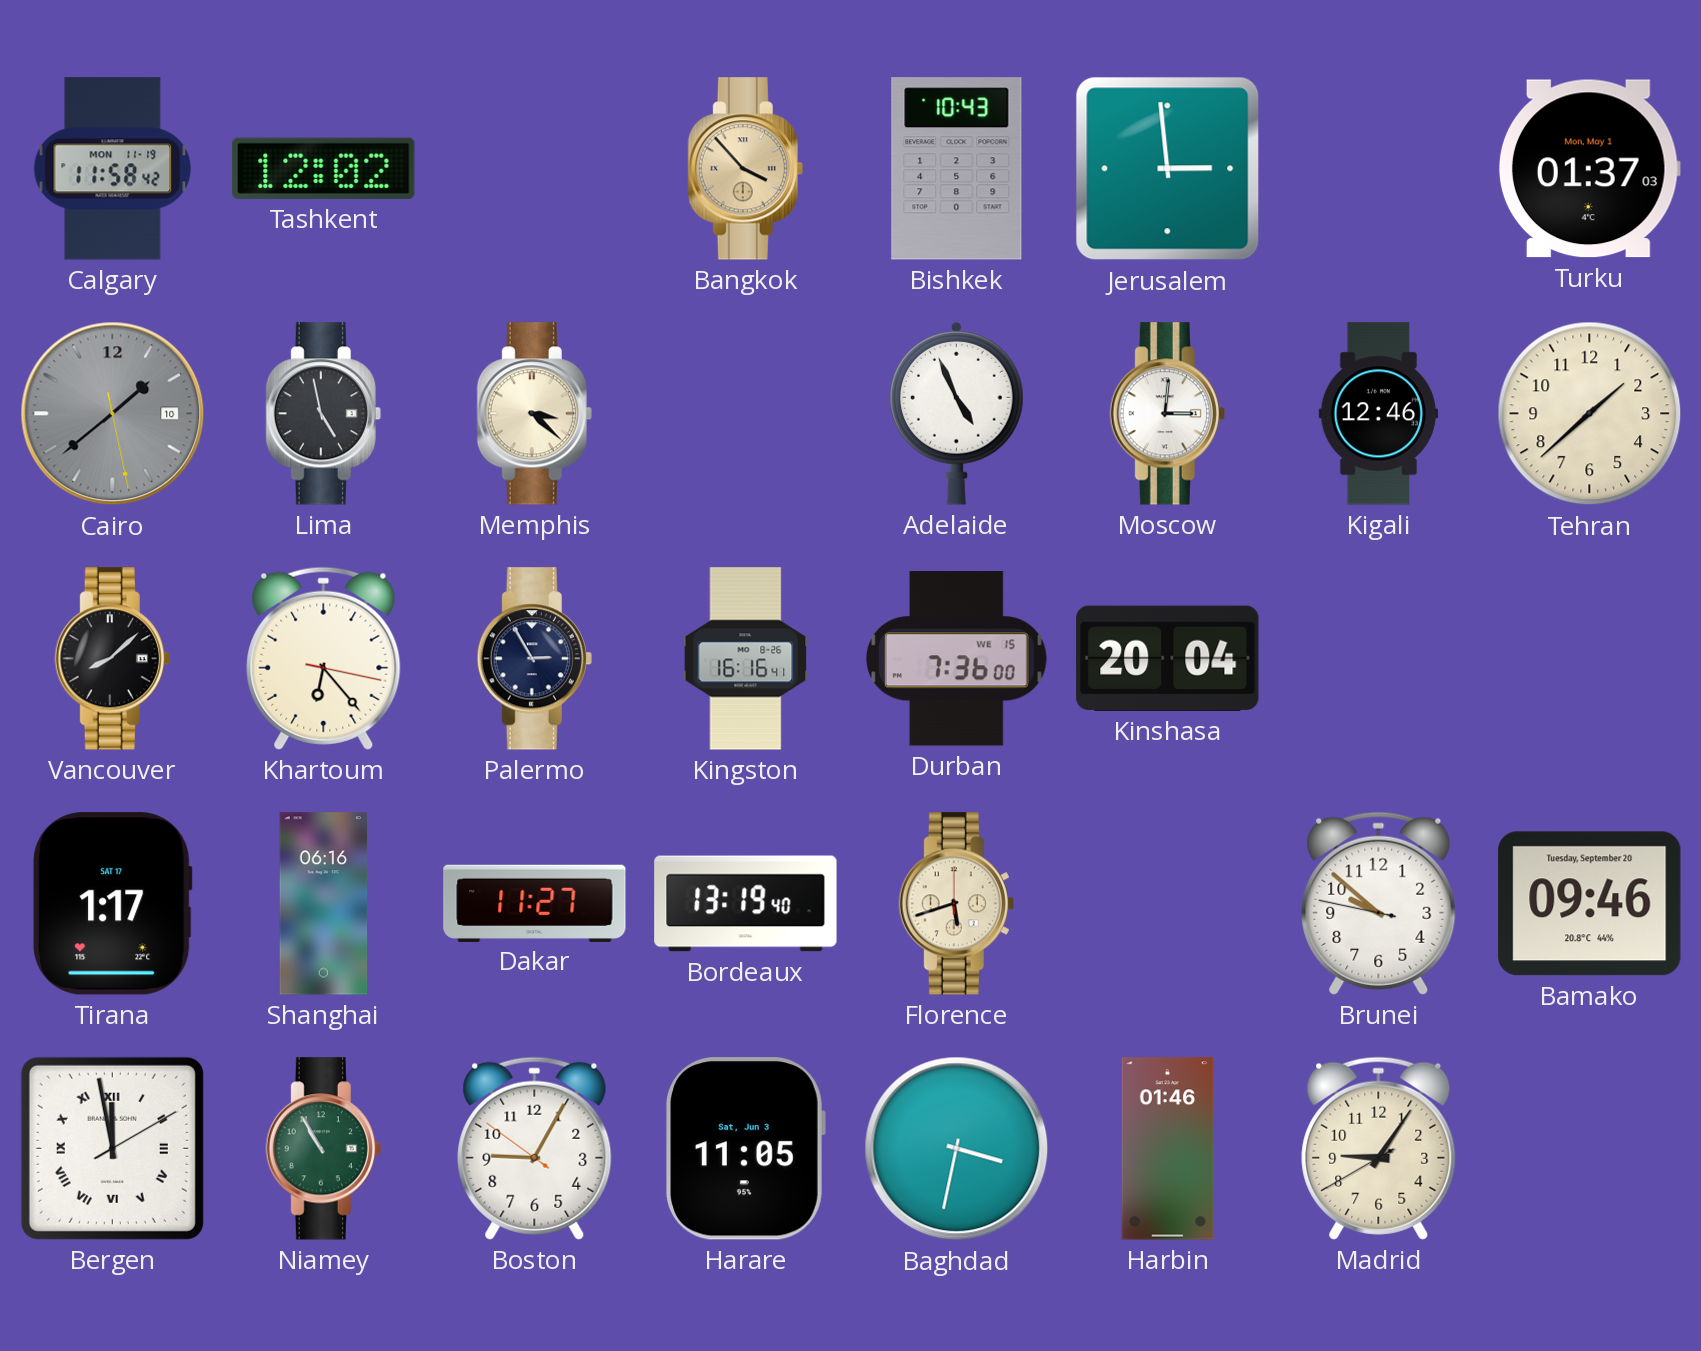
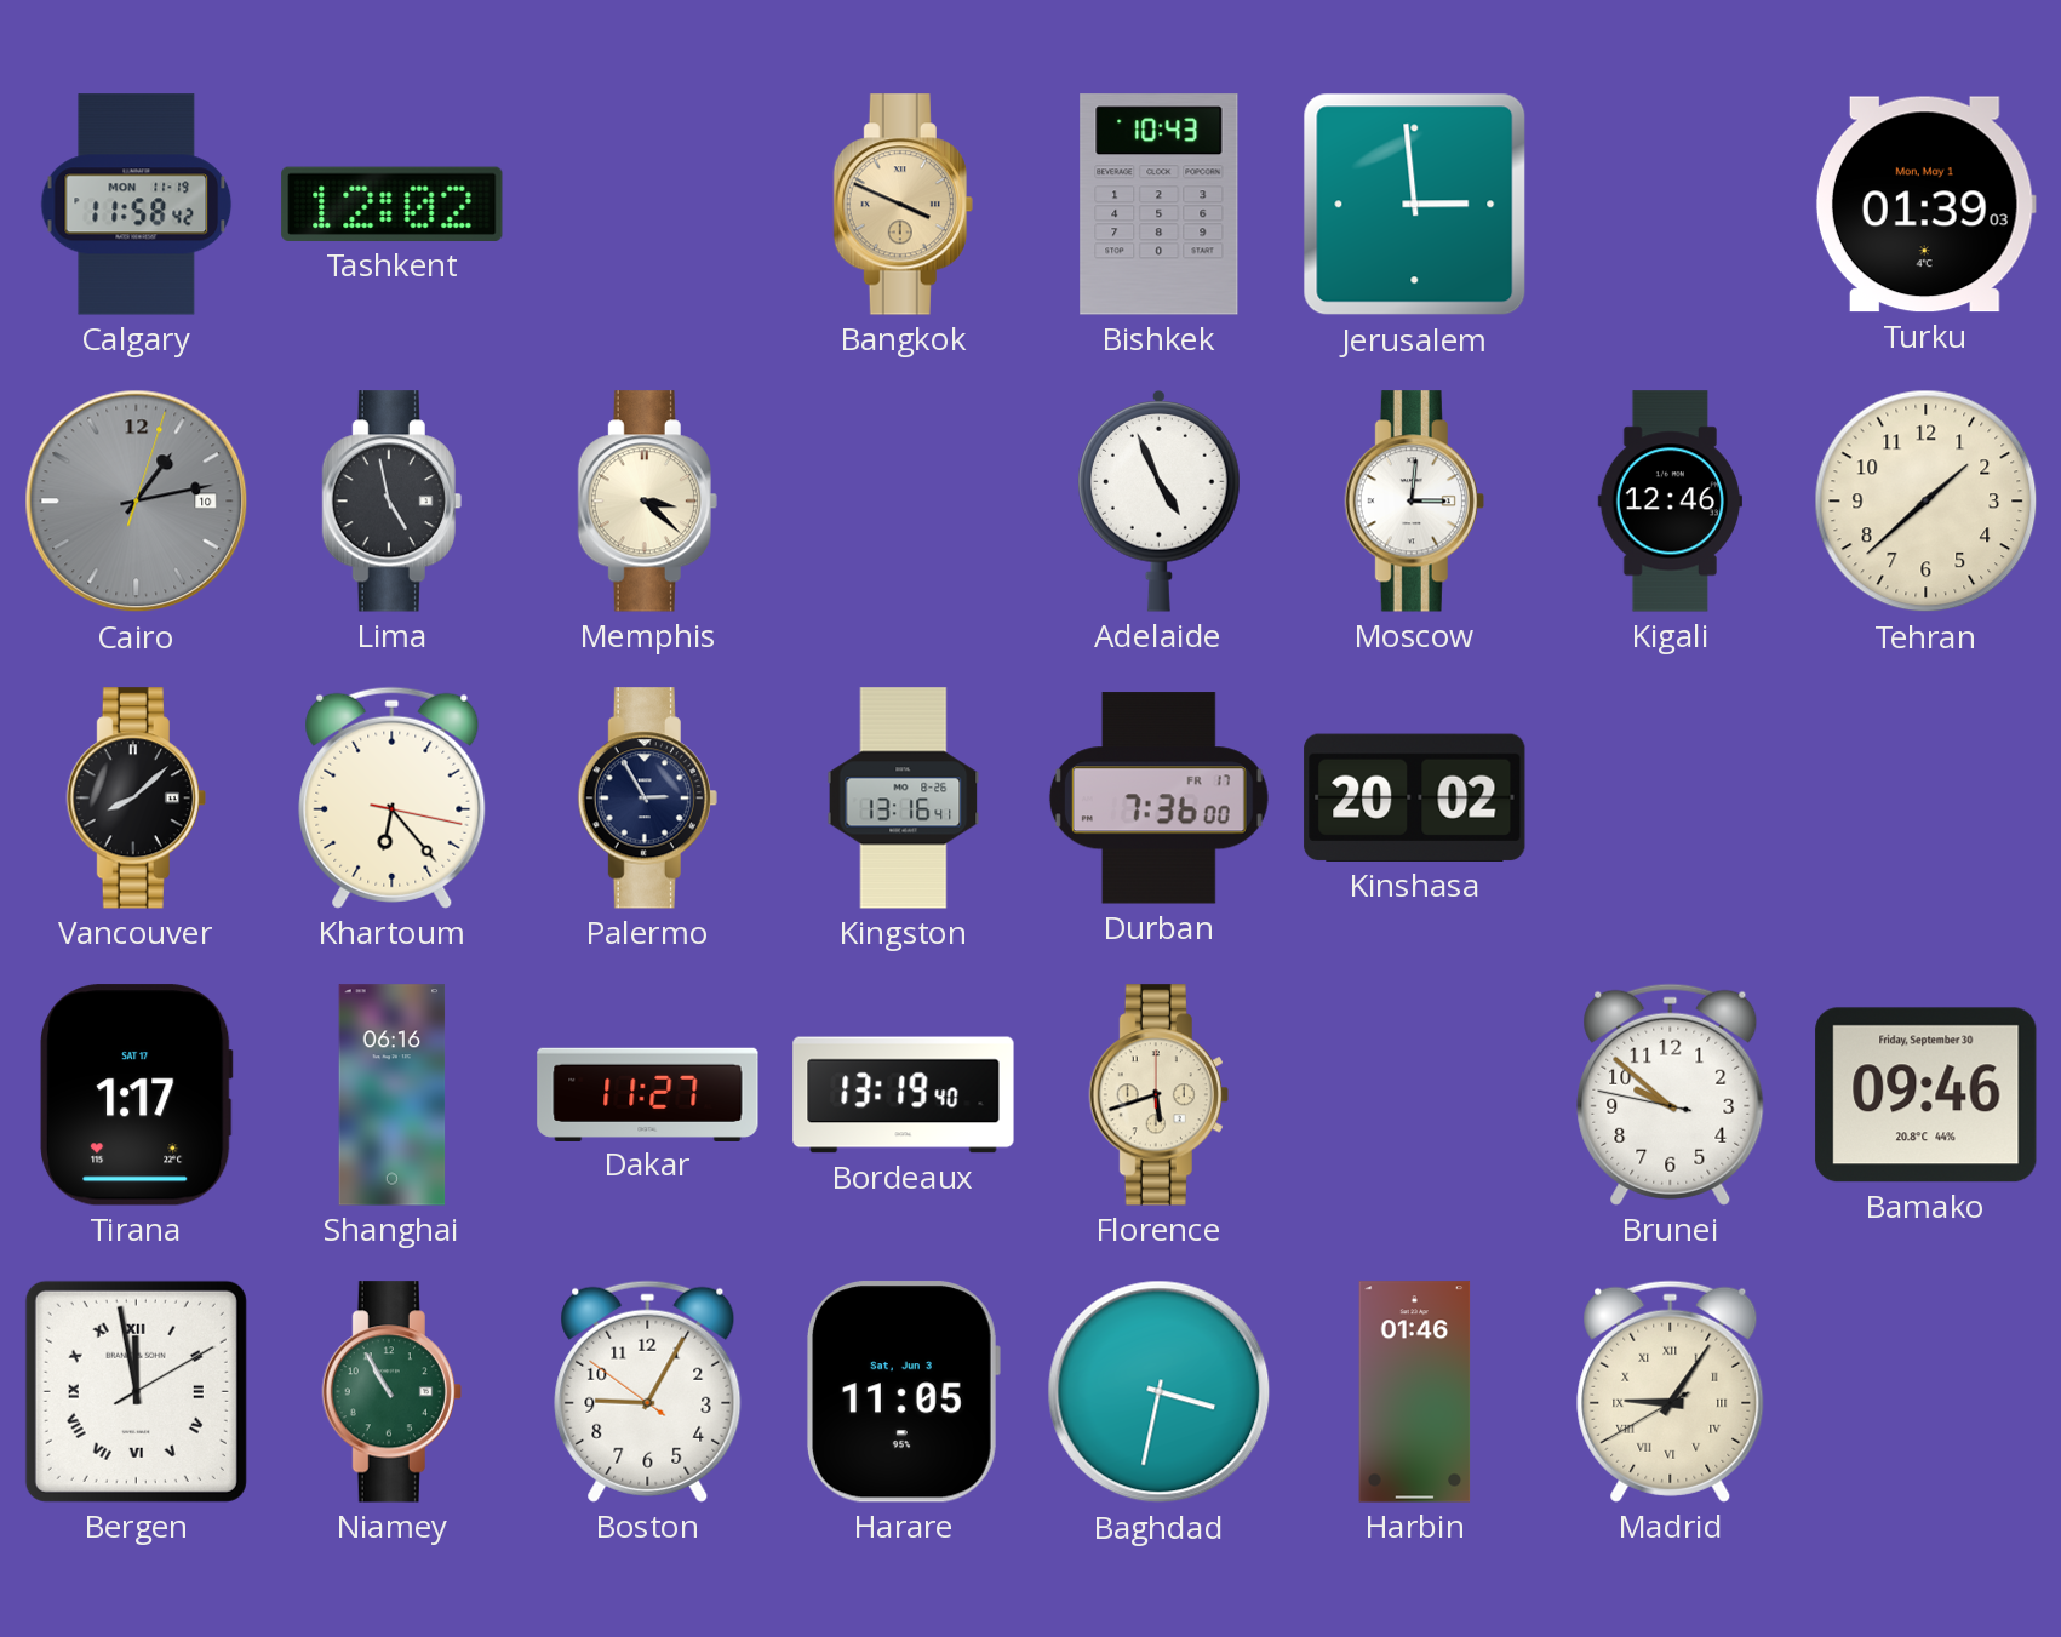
Bangkok: 3:53 -> 3:49
Turku: 01:37 -> 01:39
Cairo: 1:38 -> 1:13
Kingston: 16:16 -> 13:16
Durban date: WE 15 -> FR 17
Kinshasa: 20:04 -> 20:02
Bamako date: Tuesday, September 20 -> Friday, September 30
Madrid numerals: Arabic -> Roman
